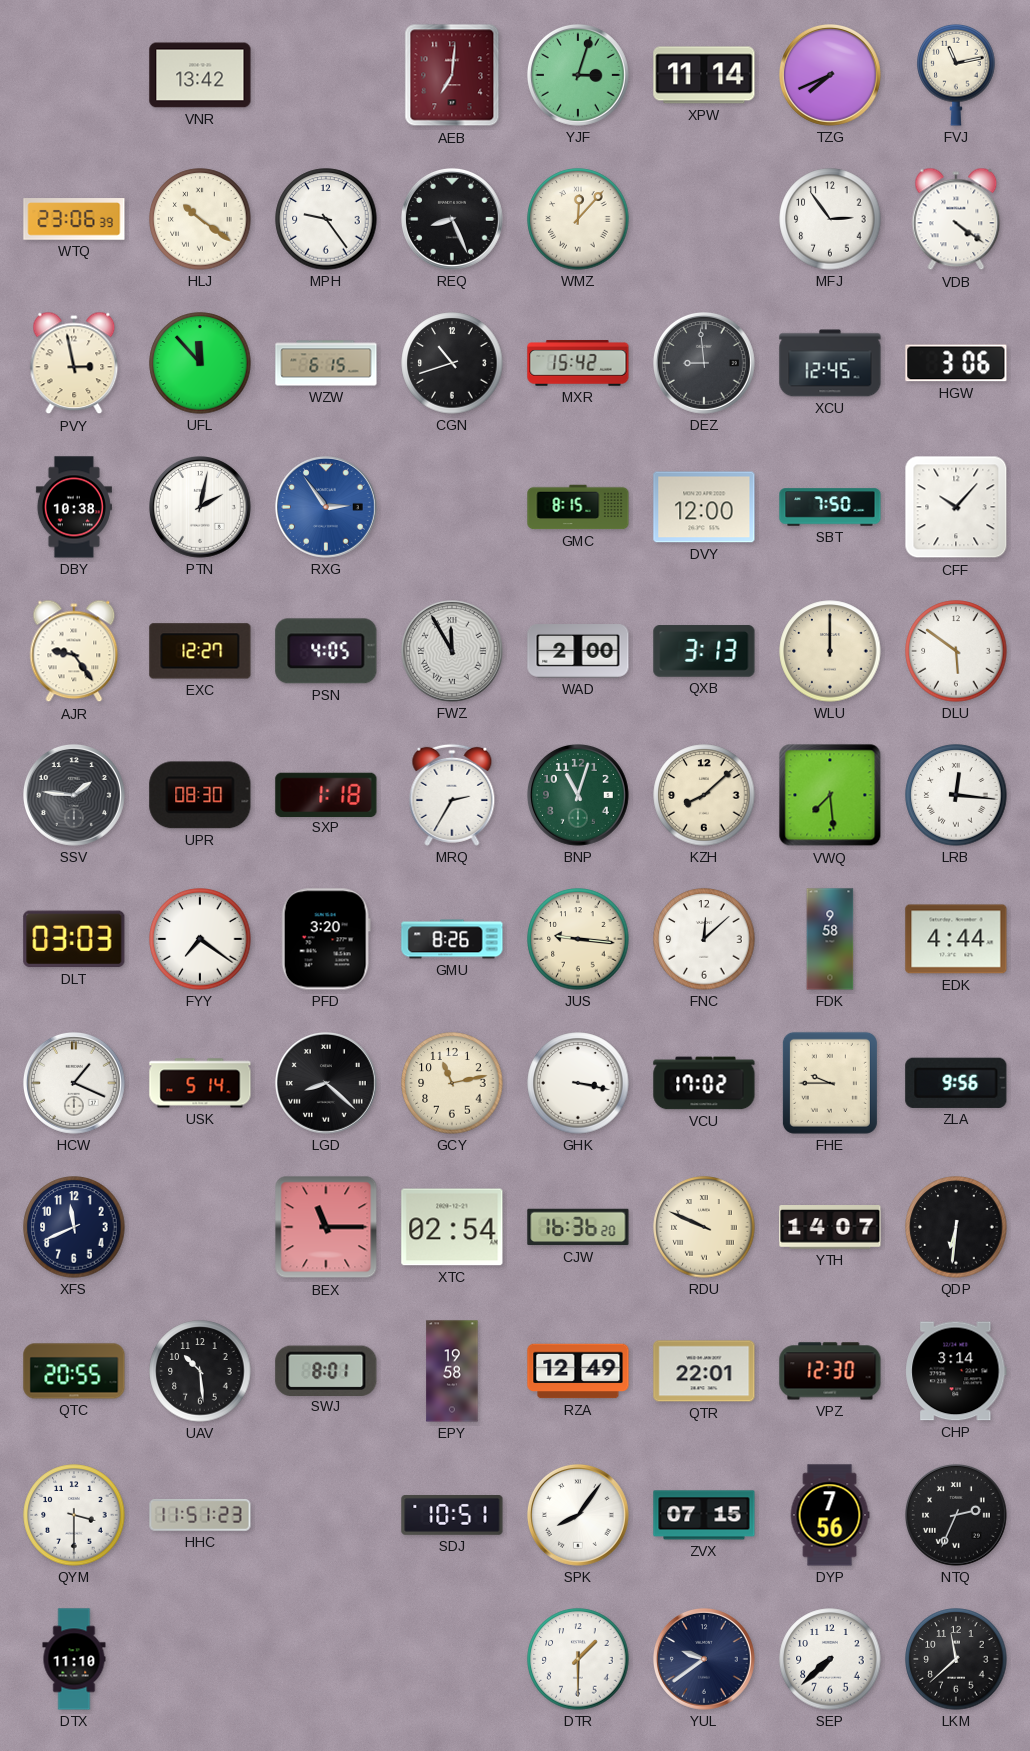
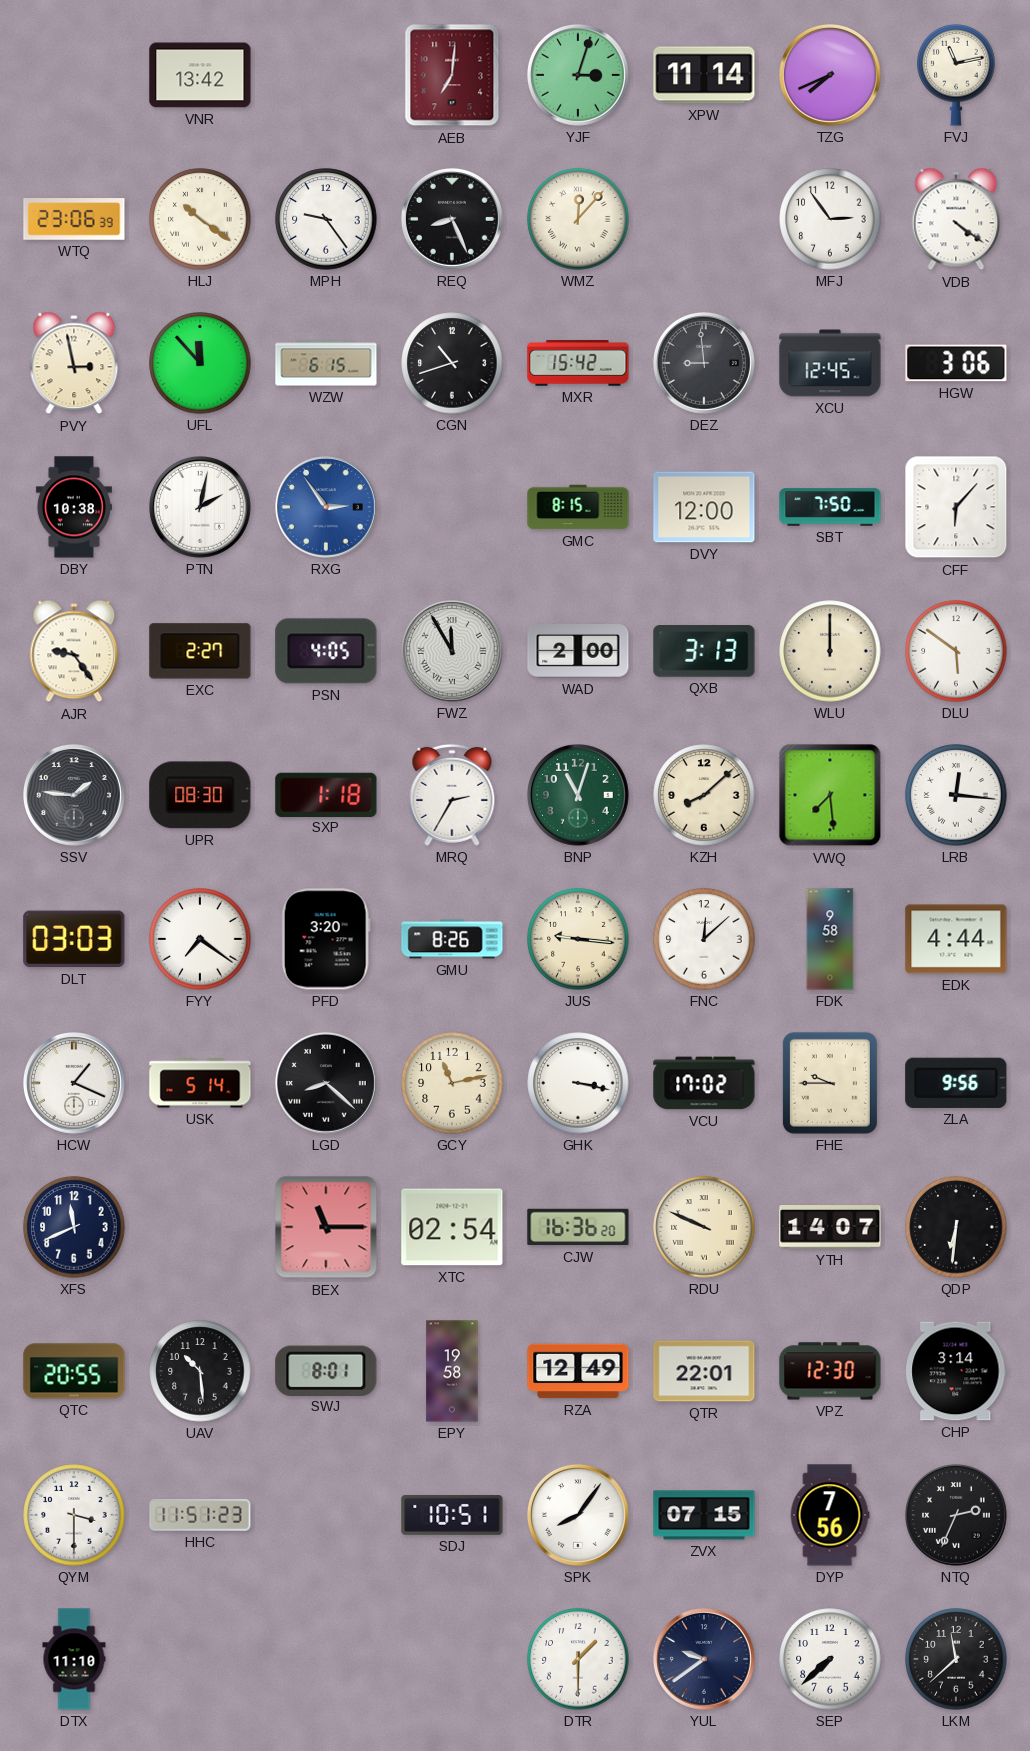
CFF: 10:07 -> 6:07
EXC: 12:27 -> 2:27
